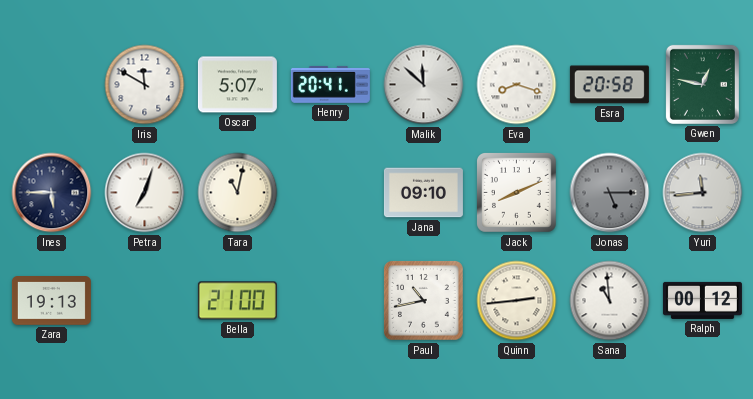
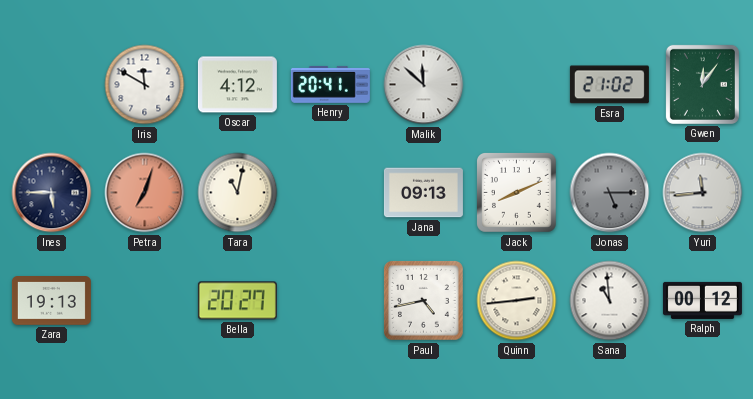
Oscar: 5:07 -> 4:12
Eva: 8:18 -> none
Esra: 20:58 -> 21:02
Gwen: 12:47 -> 12:06
Petra dial: white -> salmon
Jana: 09:10 -> 09:13
Bella: 21:00 -> 20:27
Paul: 10:43 -> 4:43
